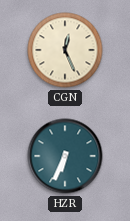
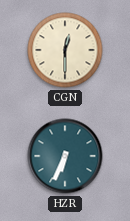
CGN: 12:26 -> 12:30
